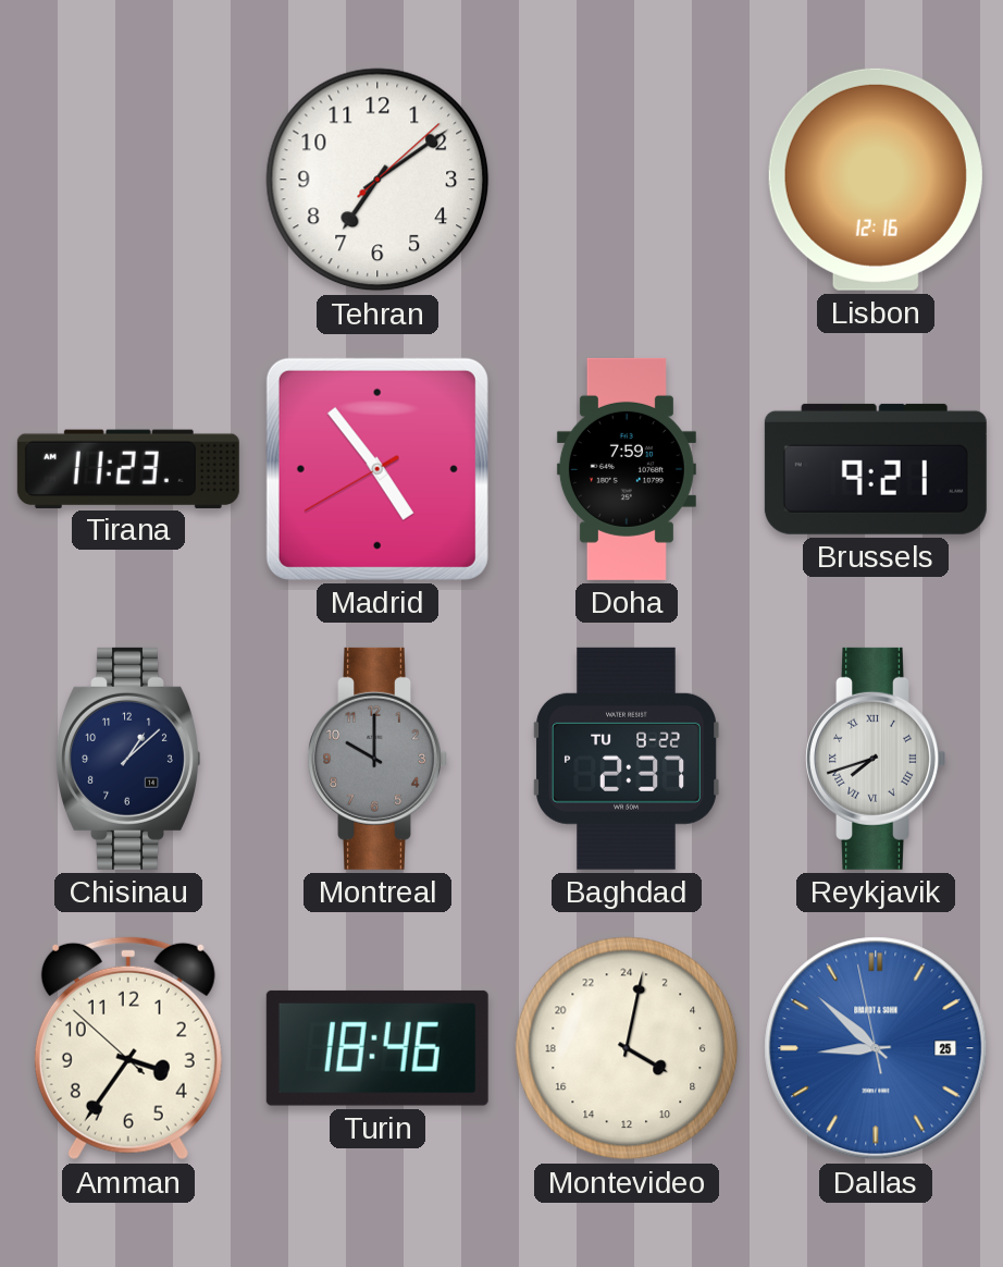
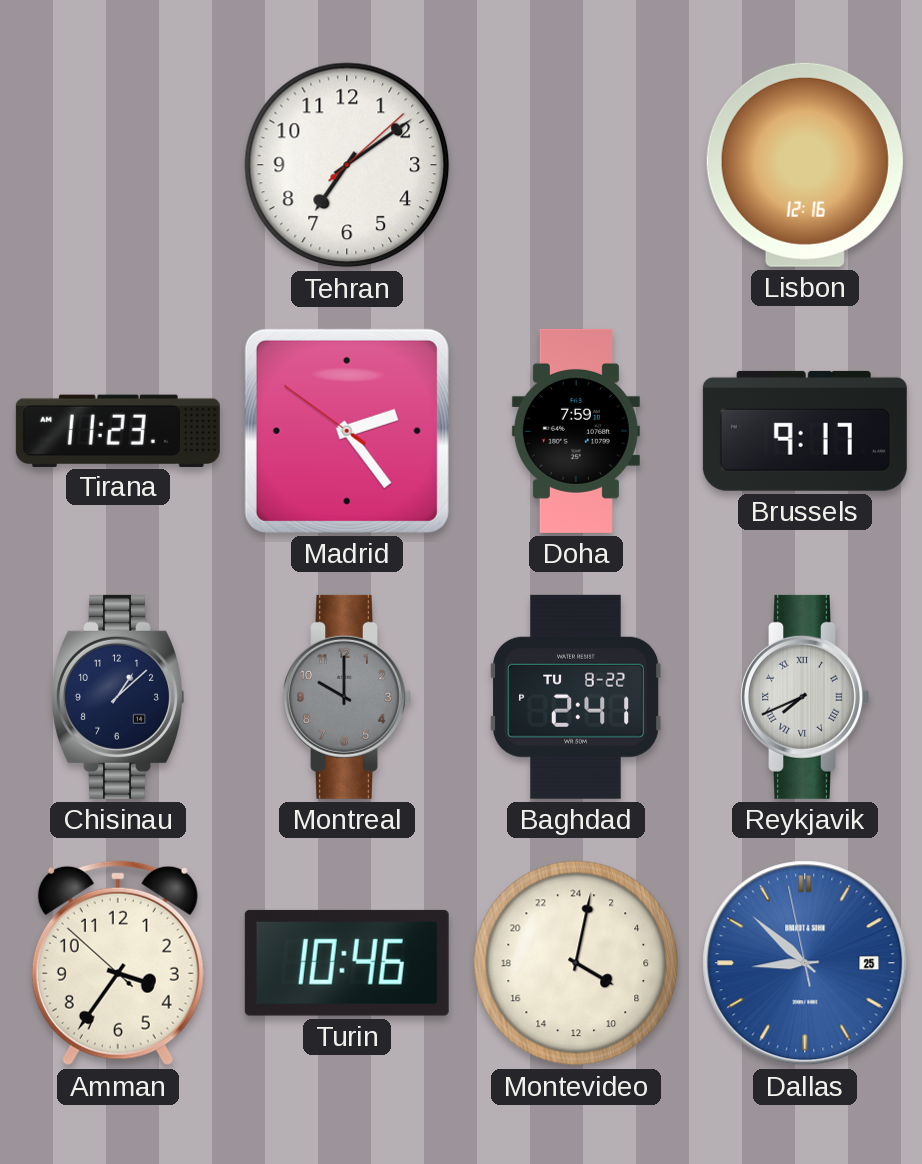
Madrid: 4:53 -> 2:23
Brussels: 9:21 -> 9:17
Baghdad: 2:37 -> 2:41
Reykjavik: 7:42 -> 7:41
Turin: 18:46 -> 10:46
